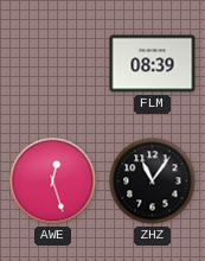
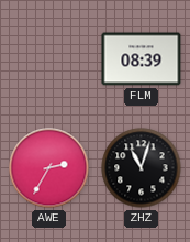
AWE: 12:27 -> 2:35
ZHZ: 11:06 -> 11:03
